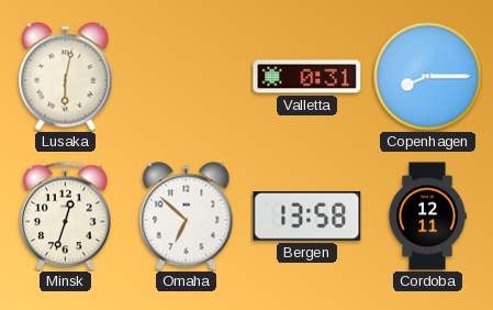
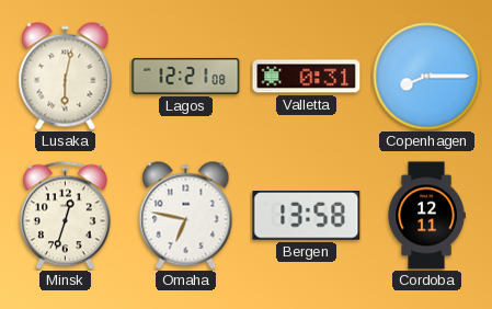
Lagos: none -> 12:21
Omaha: 6:52 -> 6:47
